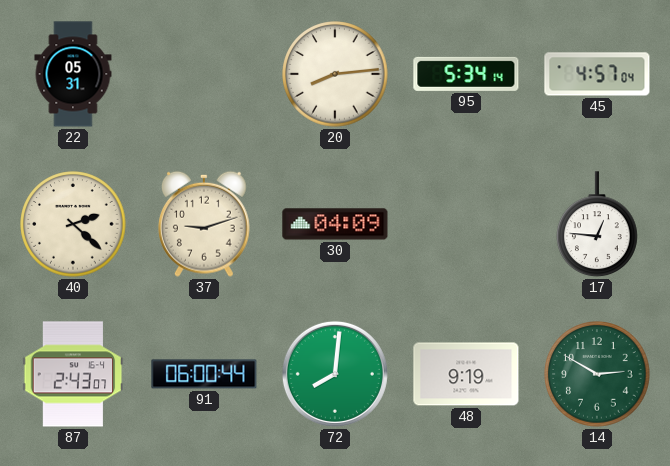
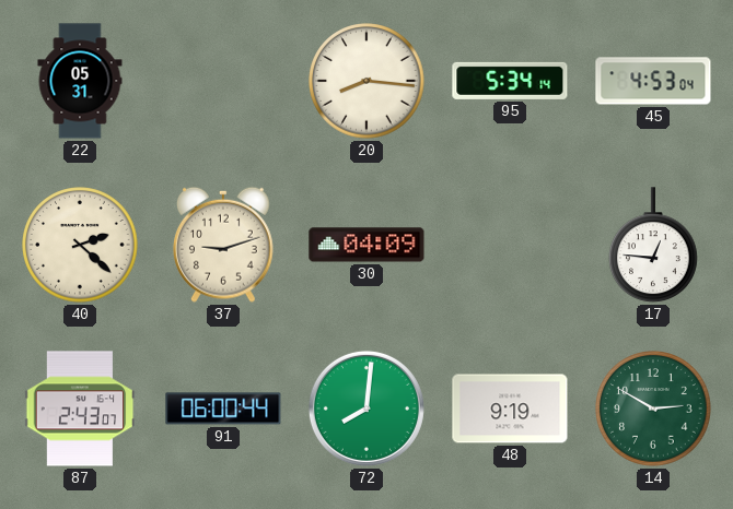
20: 8:14 -> 8:16
45: 4:57 -> 4:53
